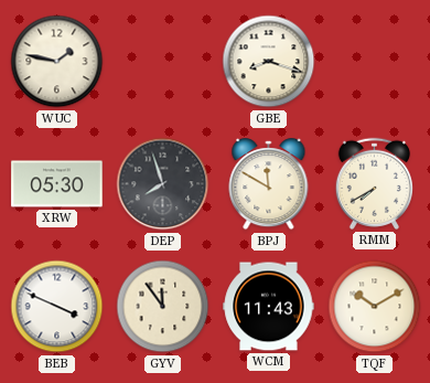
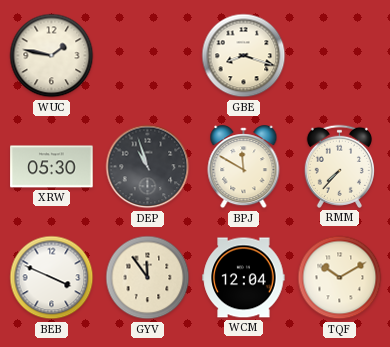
DEP: 7:57 -> 10:57
RMM: 7:40 -> 7:37
WCM: 11:43 -> 12:04
